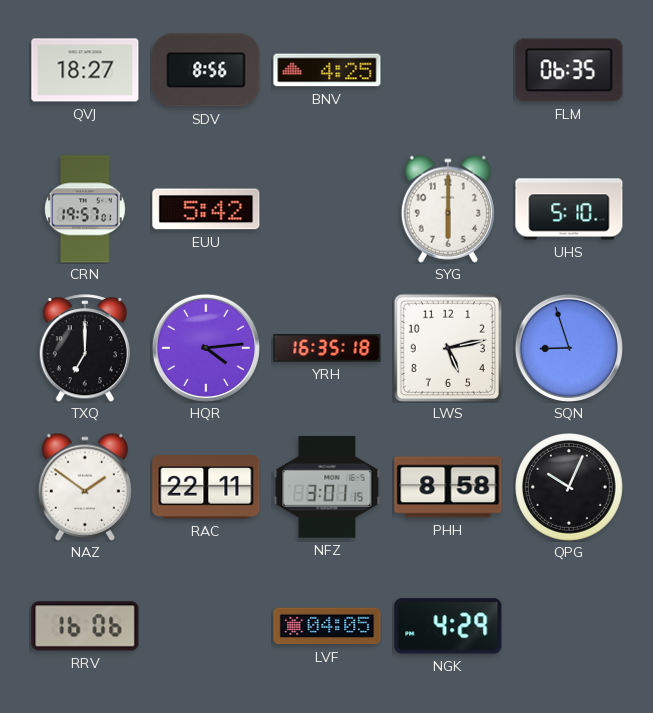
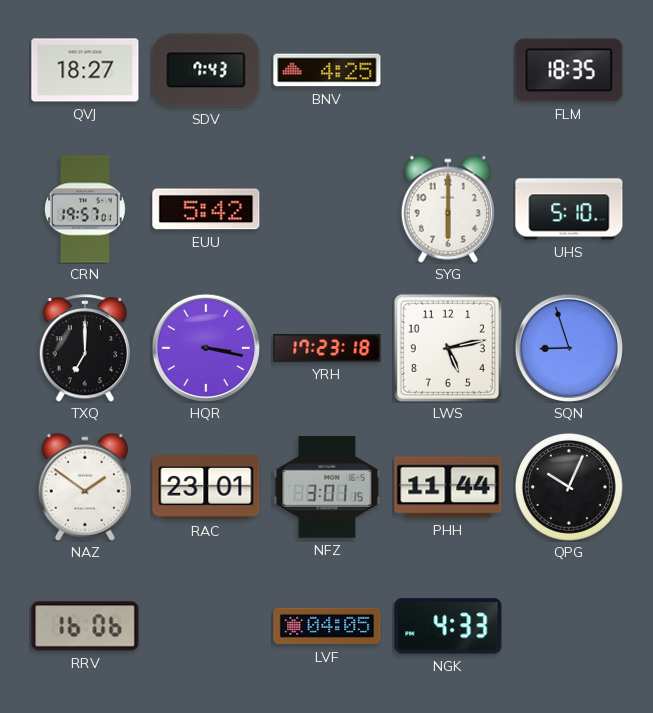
SDV: 8:56 -> 7:43
FLM: 06:35 -> 18:35
HQR: 4:14 -> 3:17
YRH: 16:35 -> 17:23
RAC: 22:11 -> 23:01
PHH: 8:58 -> 11:44
NGK: 4:29 -> 4:33
